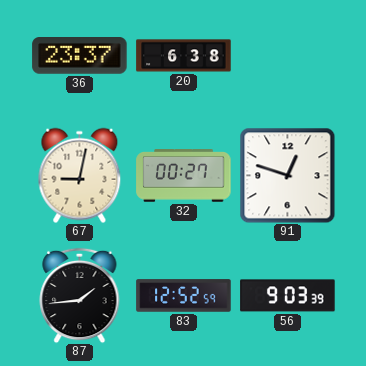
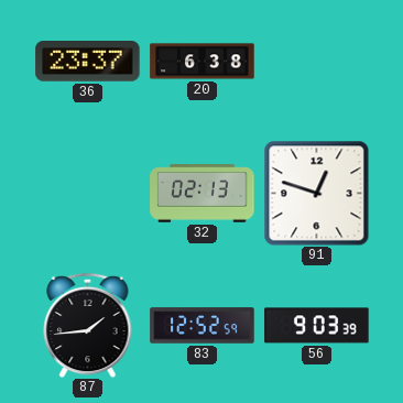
67: 9:02 -> none
32: 00:27 -> 02:13
